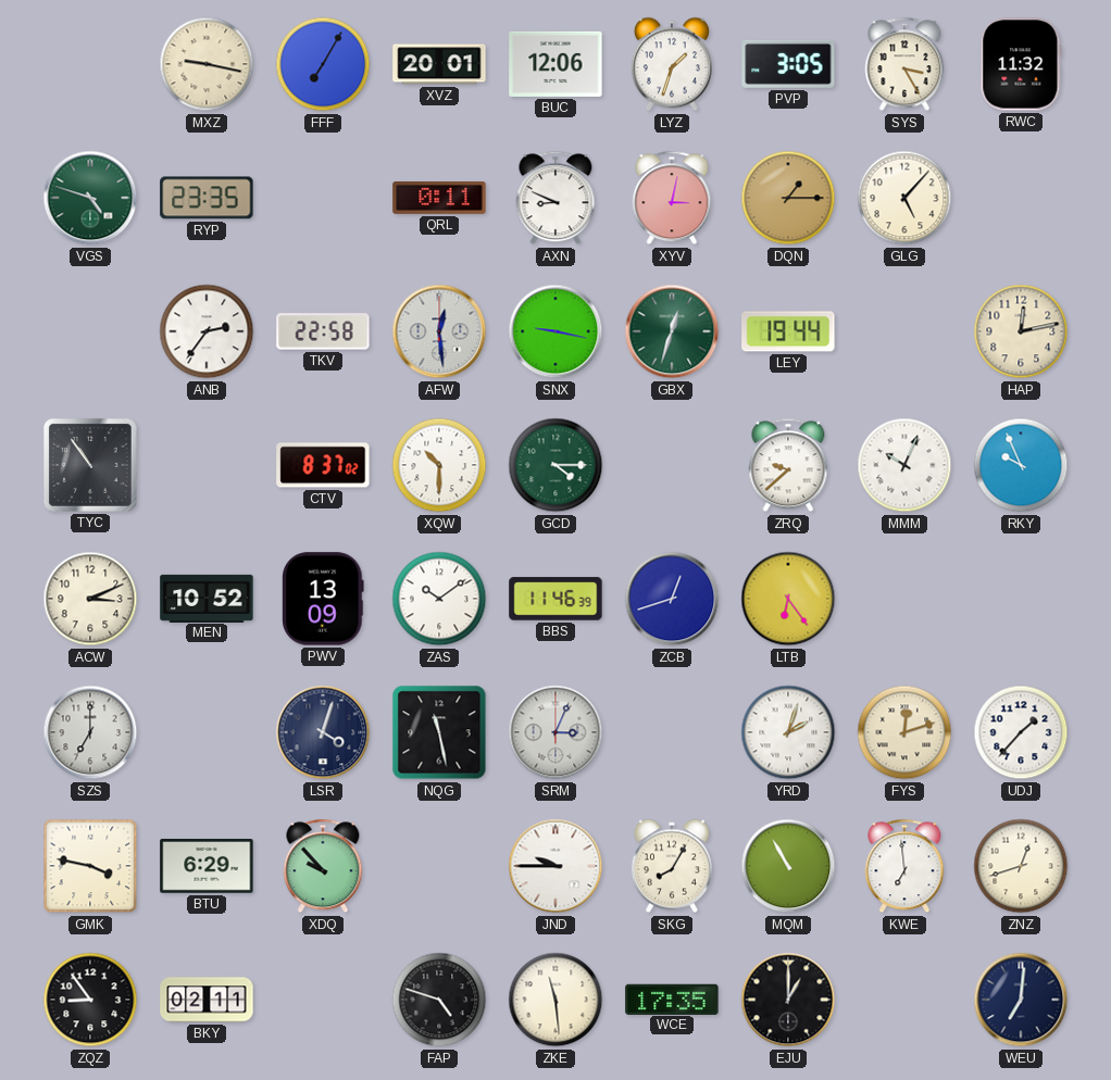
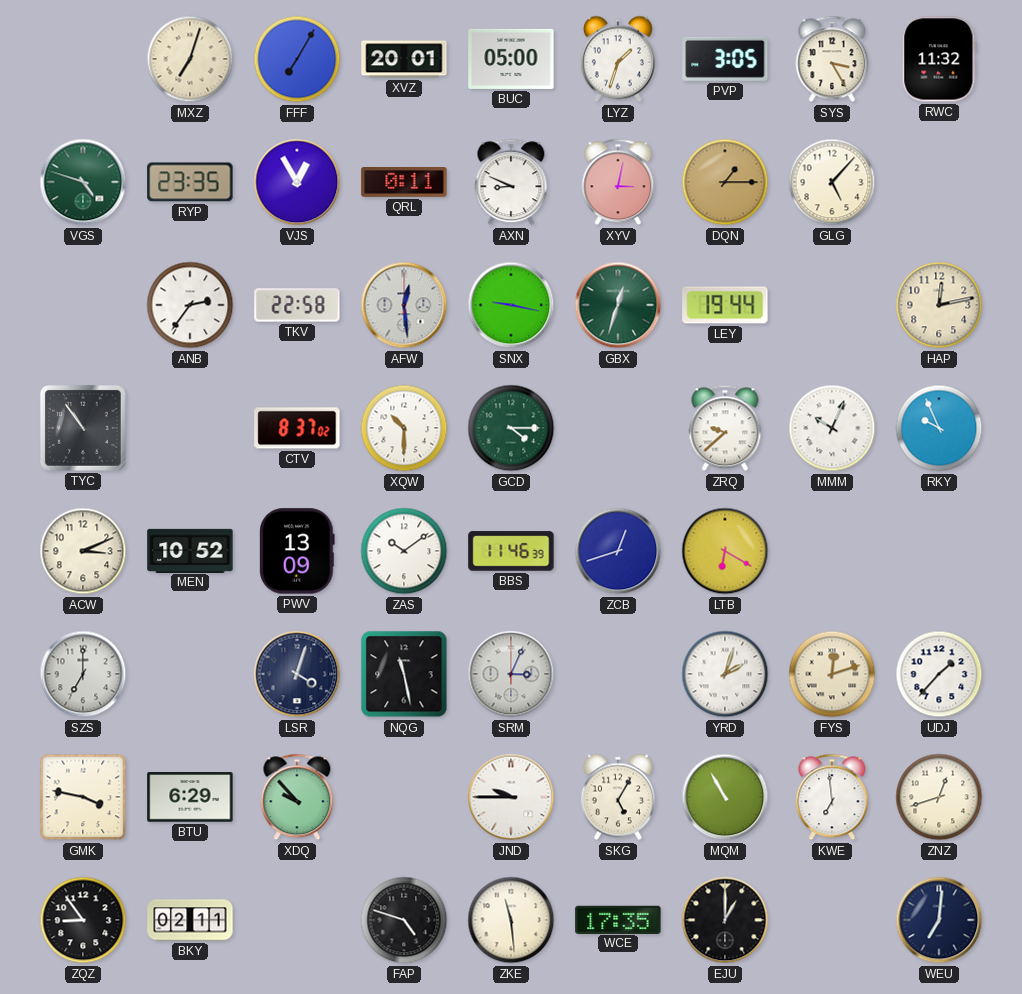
MXZ: 9:17 -> 7:03
BUC: 12:06 -> 05:00
VJS: none -> 12:55
LTB: 6:24 -> 6:20
SKG: 8:05 -> 5:05
